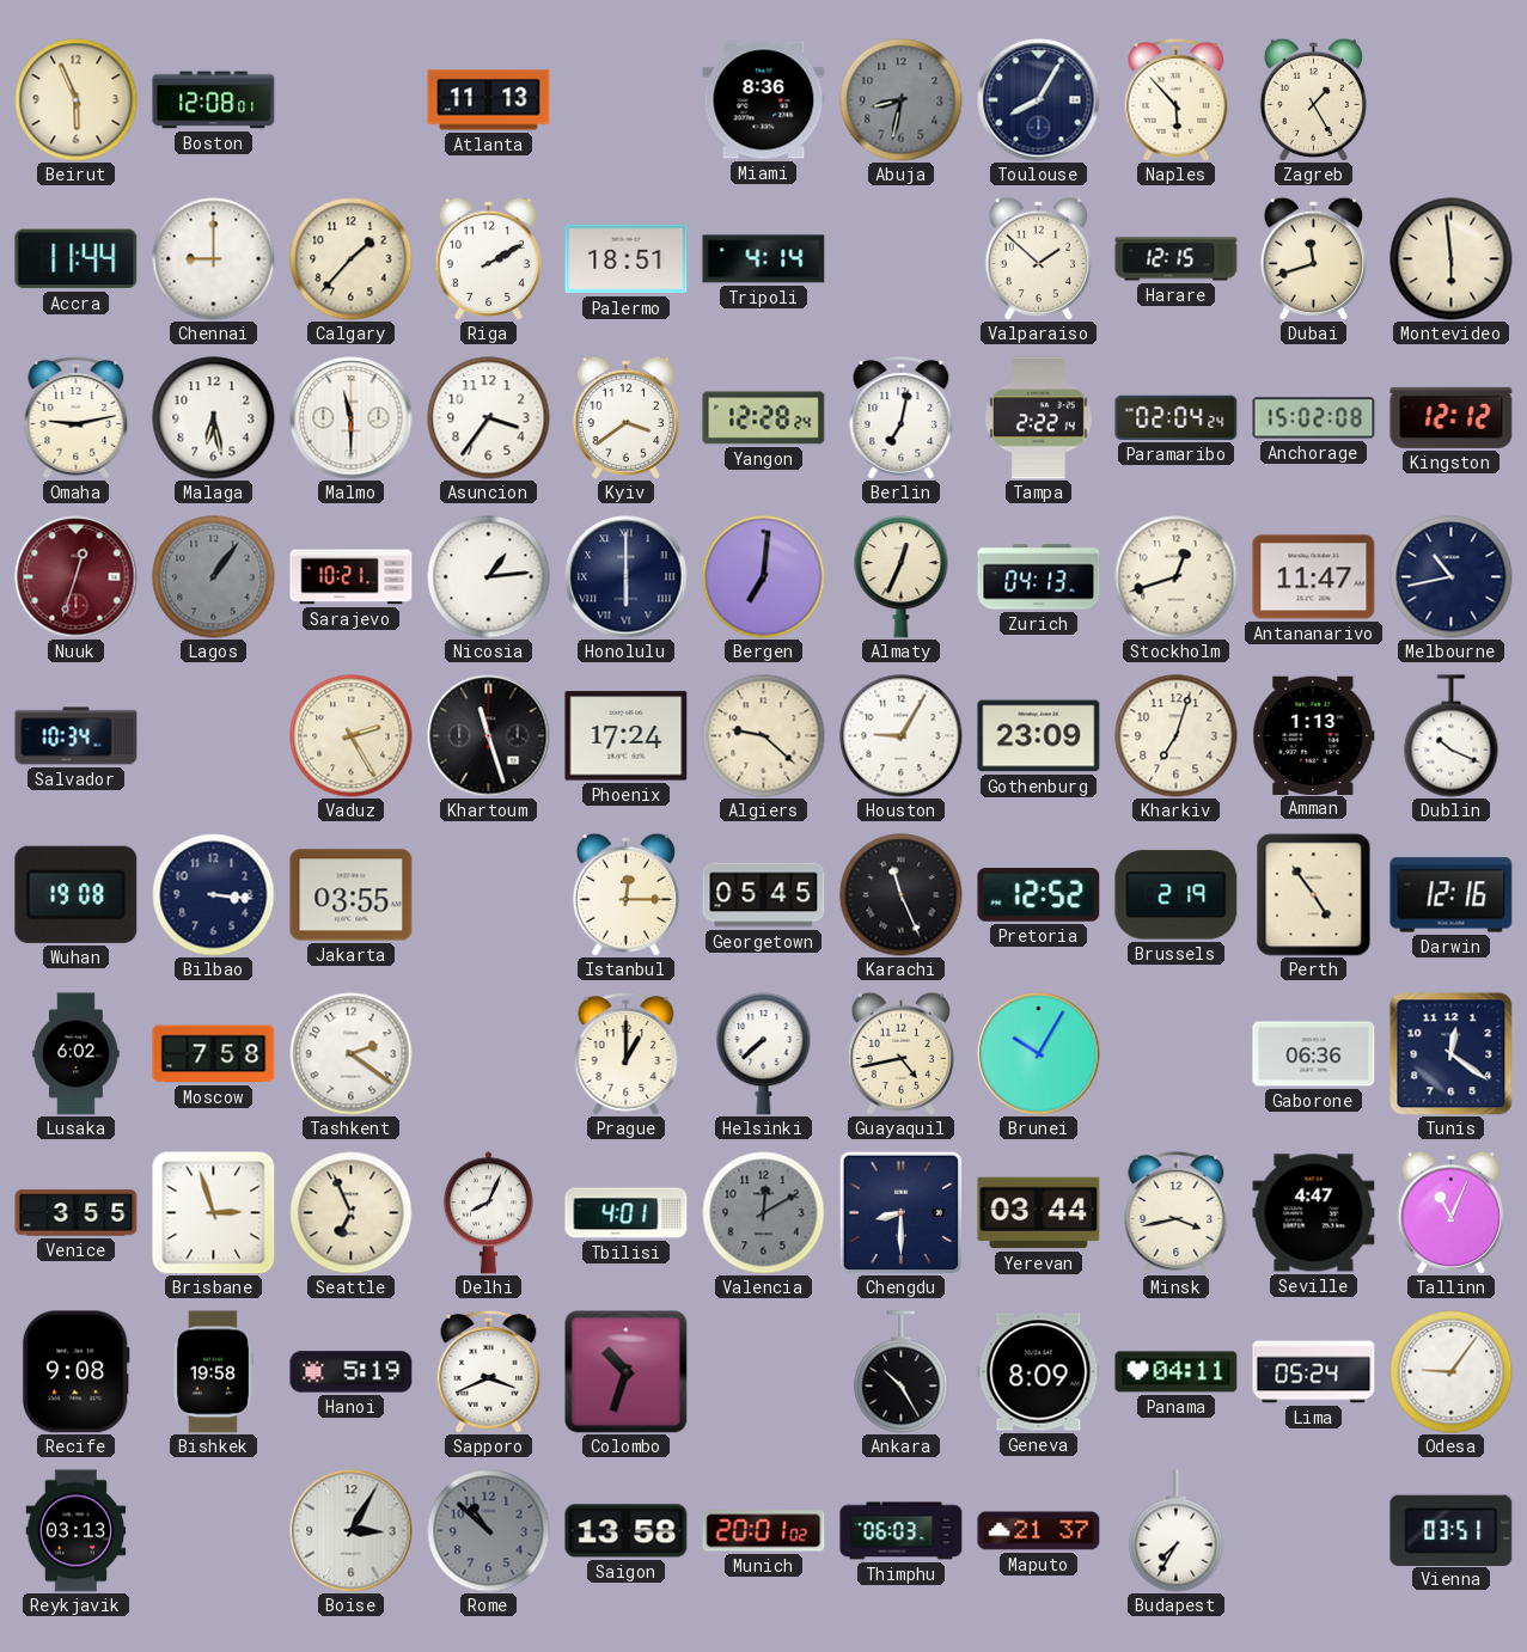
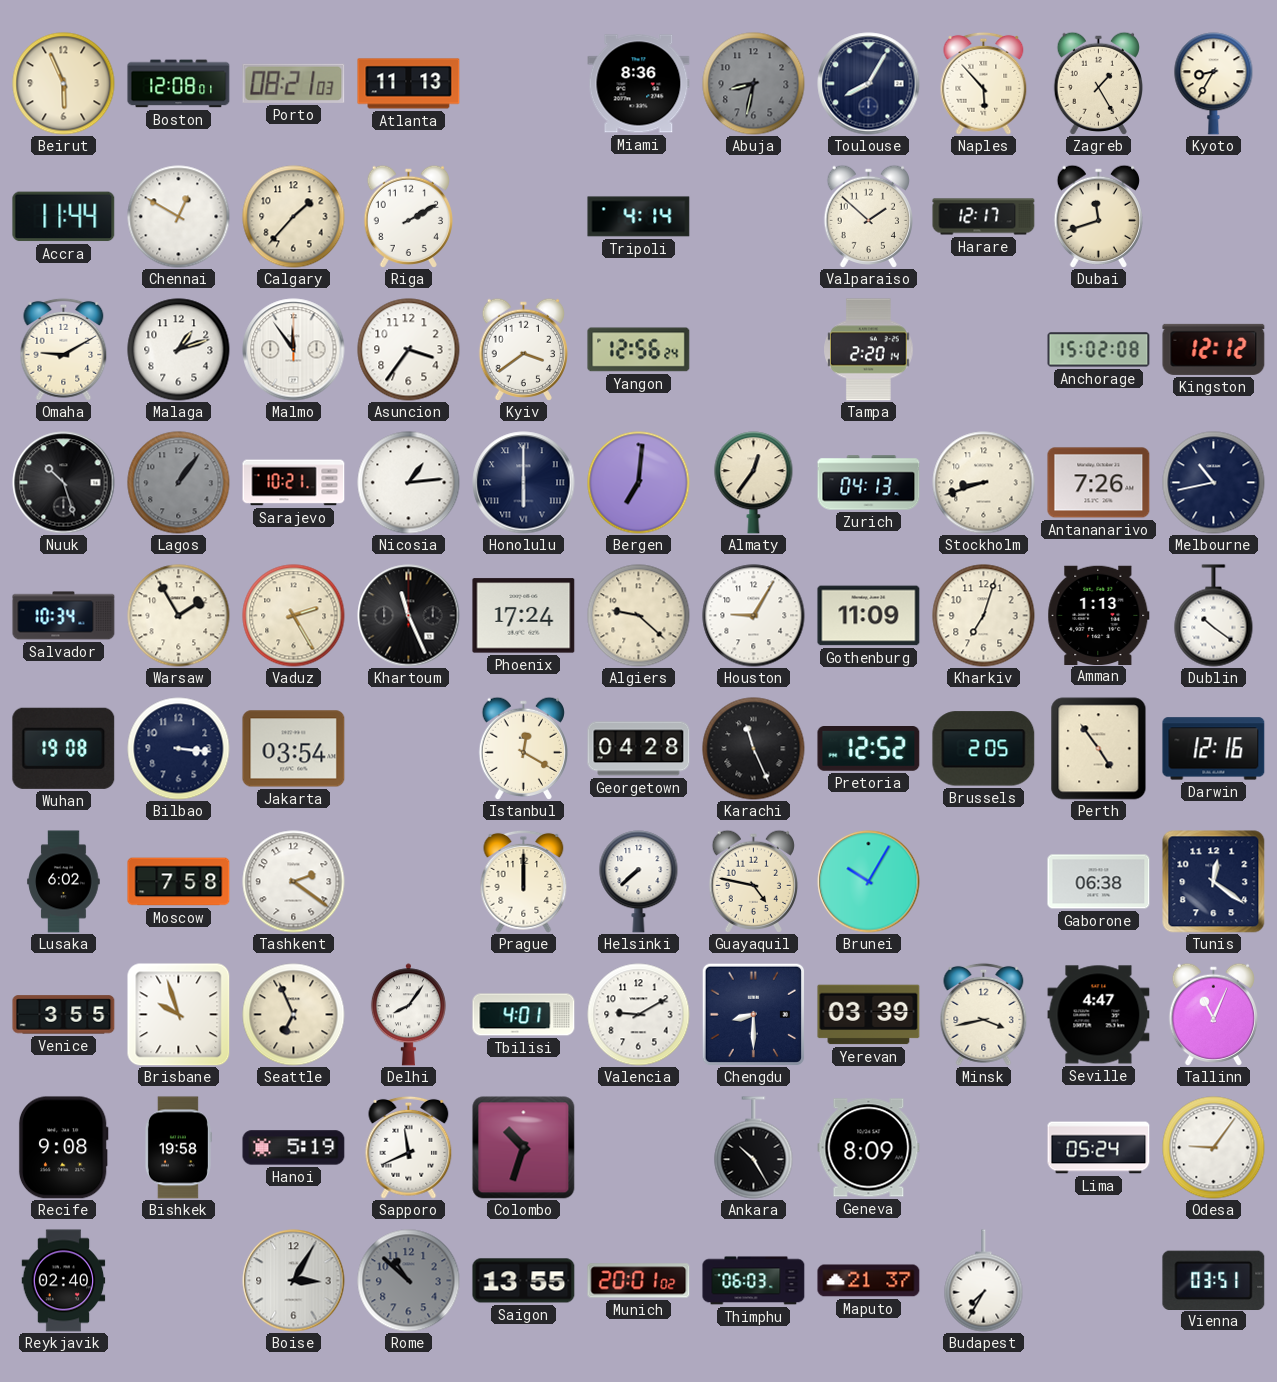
Porto: none -> 08:21
Kyoto: none -> 8:35
Chennai: 9:00 -> 12:50
Palermo: 18:51 -> none
Harare: 12:15 -> 12:17
Montevideo: 5:59 -> none
Omaha: 9:13 -> 9:10
Malaga: 6:28 -> 1:12
Malmo: 11:30 -> 11:54
Yangon: 12:28 -> 12:56
Berlin: 7:02 -> none
Tampa: 2:22 -> 2:20
Paramaribo: 02:04 -> none
Nuuk: 12:33 -> 10:27
Nuuk dial: burgundy -> black
Almaty: 12:34 -> 12:36
Stockholm: 12:42 -> 8:42
Antananarivo: 11:47 -> 7:26
Warsaw: none -> 1:55
Khartoum: 11:27 -> 11:26
Gothenburg: 23:09 -> 11:09
Dublin: 10:19 -> 10:21
Jakarta: 03:55 -> 03:54
Istanbul: 12:15 -> 12:20
Georgetown: 05:45 -> 04:28
Brussels: 2:19 -> 2:05
Prague: 1:00 -> 12:00
Guayaquil: 4:43 -> 4:47
Gaborone: 06:36 -> 06:38
Brisbane: 2:57 -> 9:57
Delhi: 8:04 -> 8:06
Valencia: 12:10 -> 9:10
Valencia dial: grey -> white
Yerevan: 03:44 -> 03:39
Sapporo: 3:41 -> 11:41
Panama: 04:11 -> none
Reykjavik: 03:13 -> 02:40
Saigon: 13:58 -> 13:55
